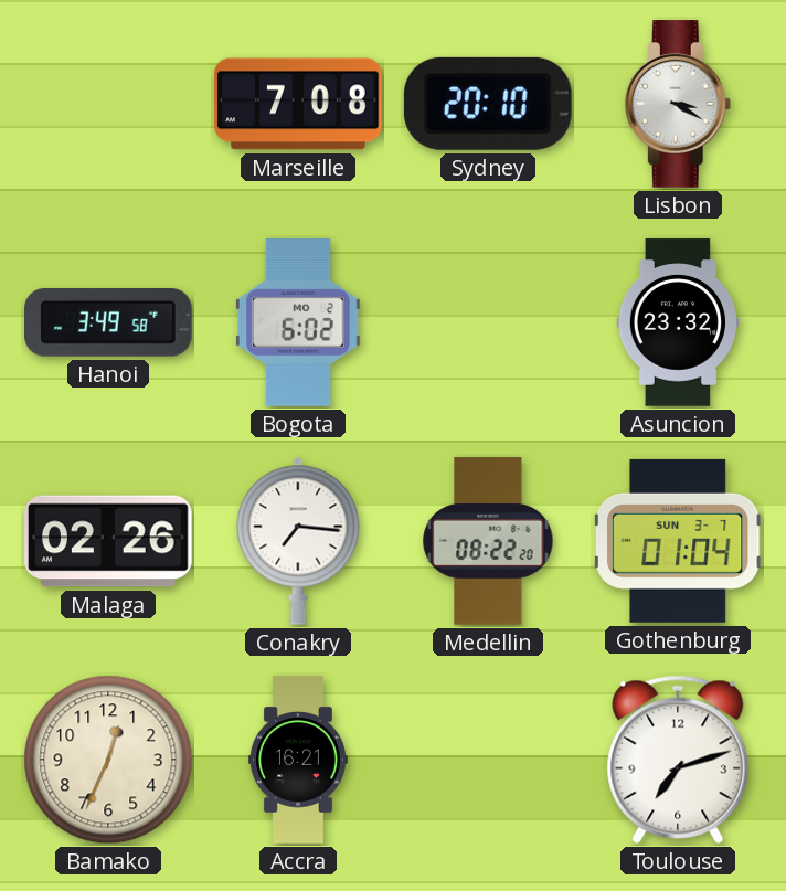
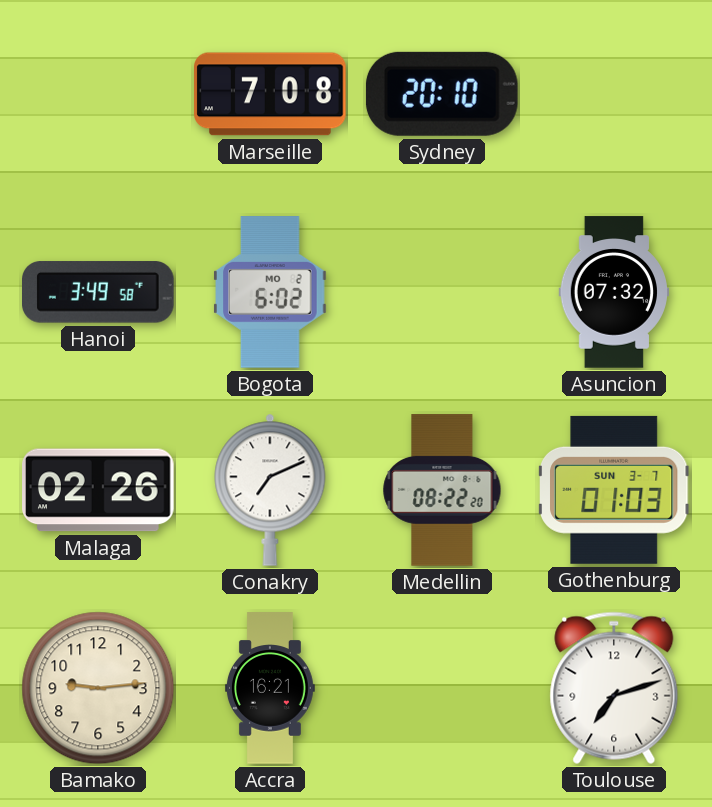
Lisbon: 3:20 -> none
Asuncion: 23:32 -> 07:32
Conakry: 7:16 -> 7:11
Gothenburg: 01:04 -> 01:03
Bamako: 12:34 -> 9:14
